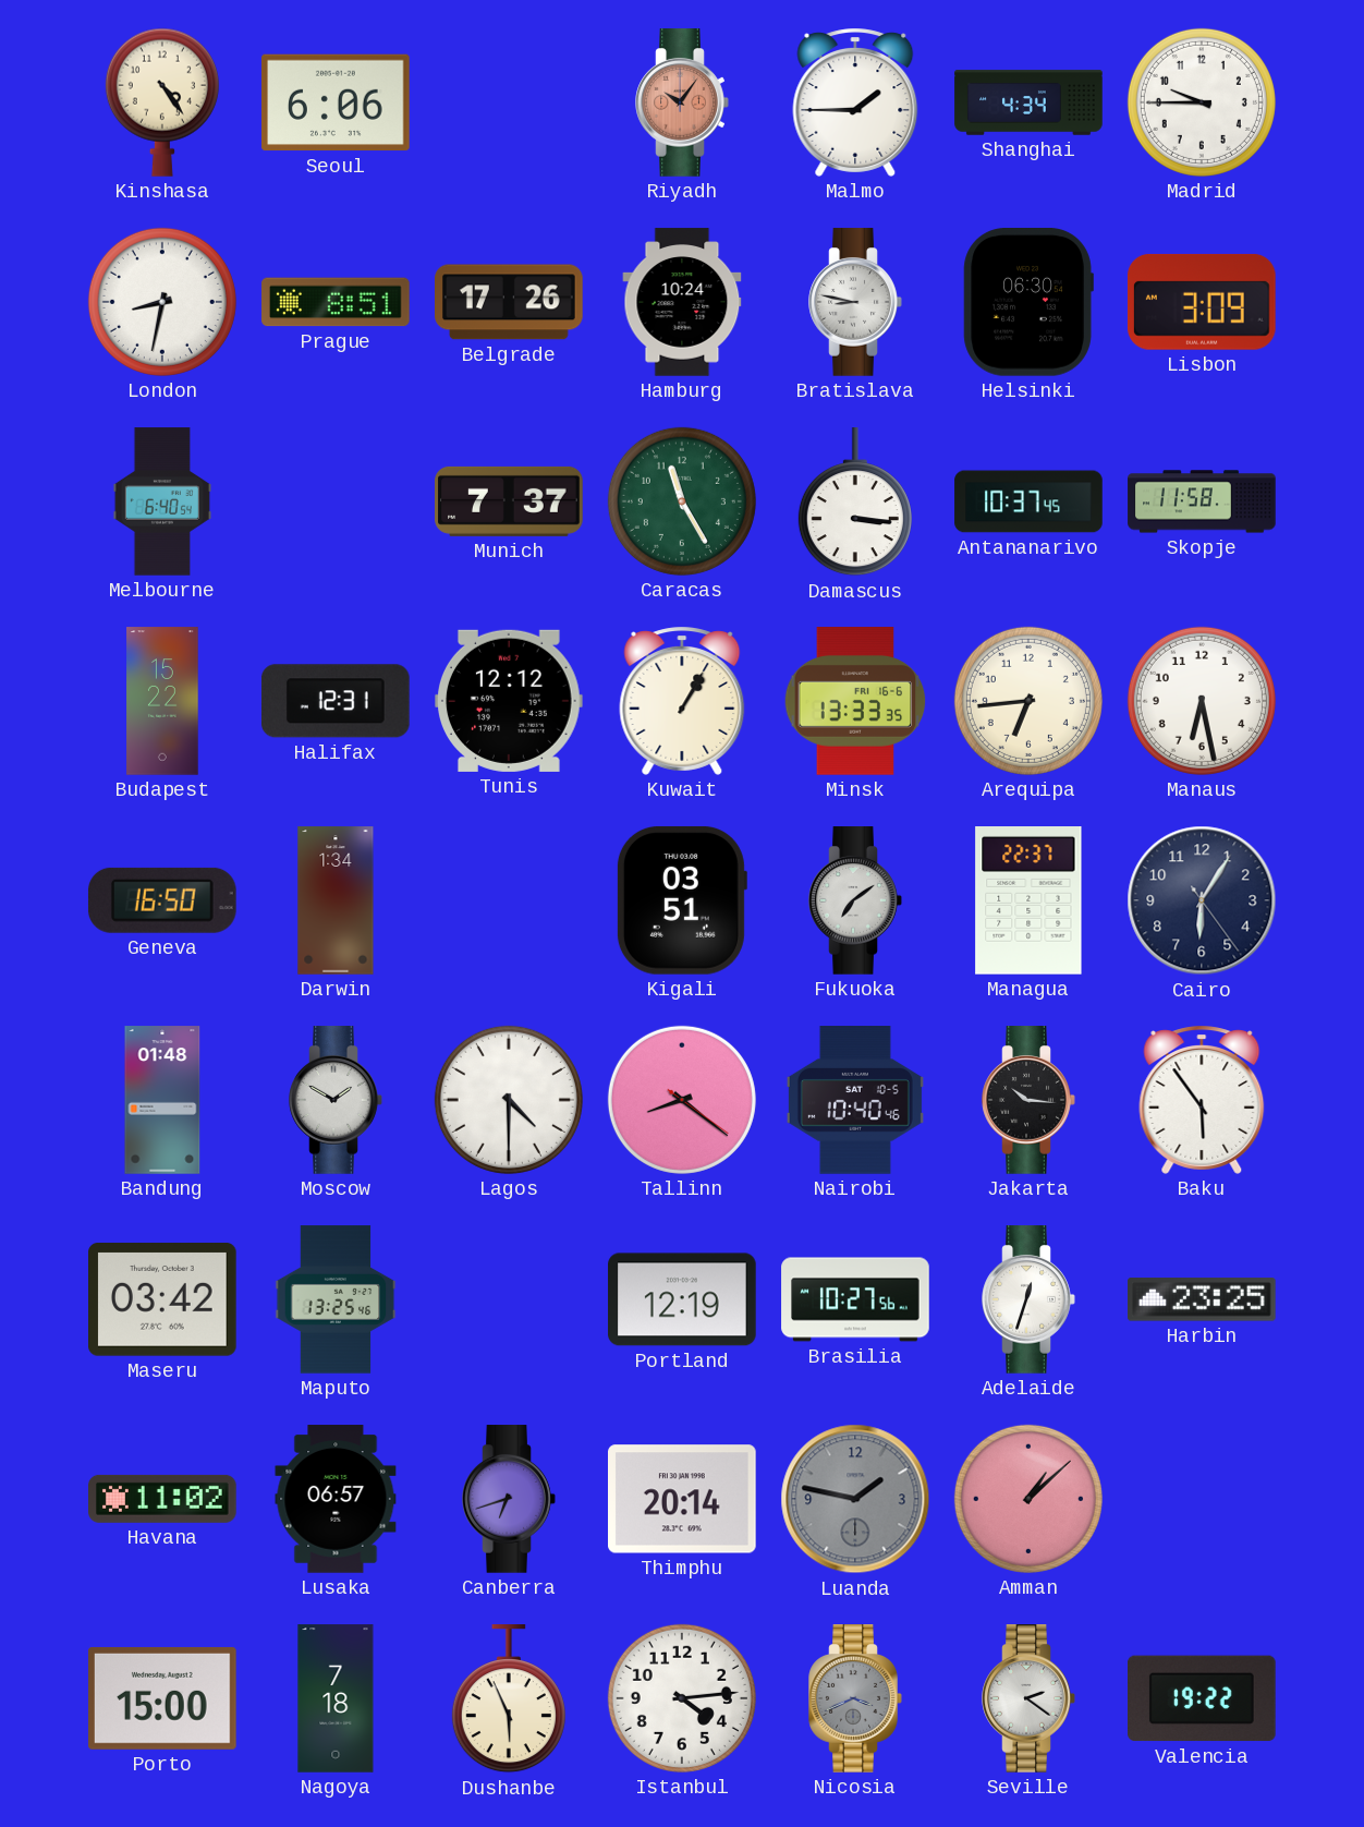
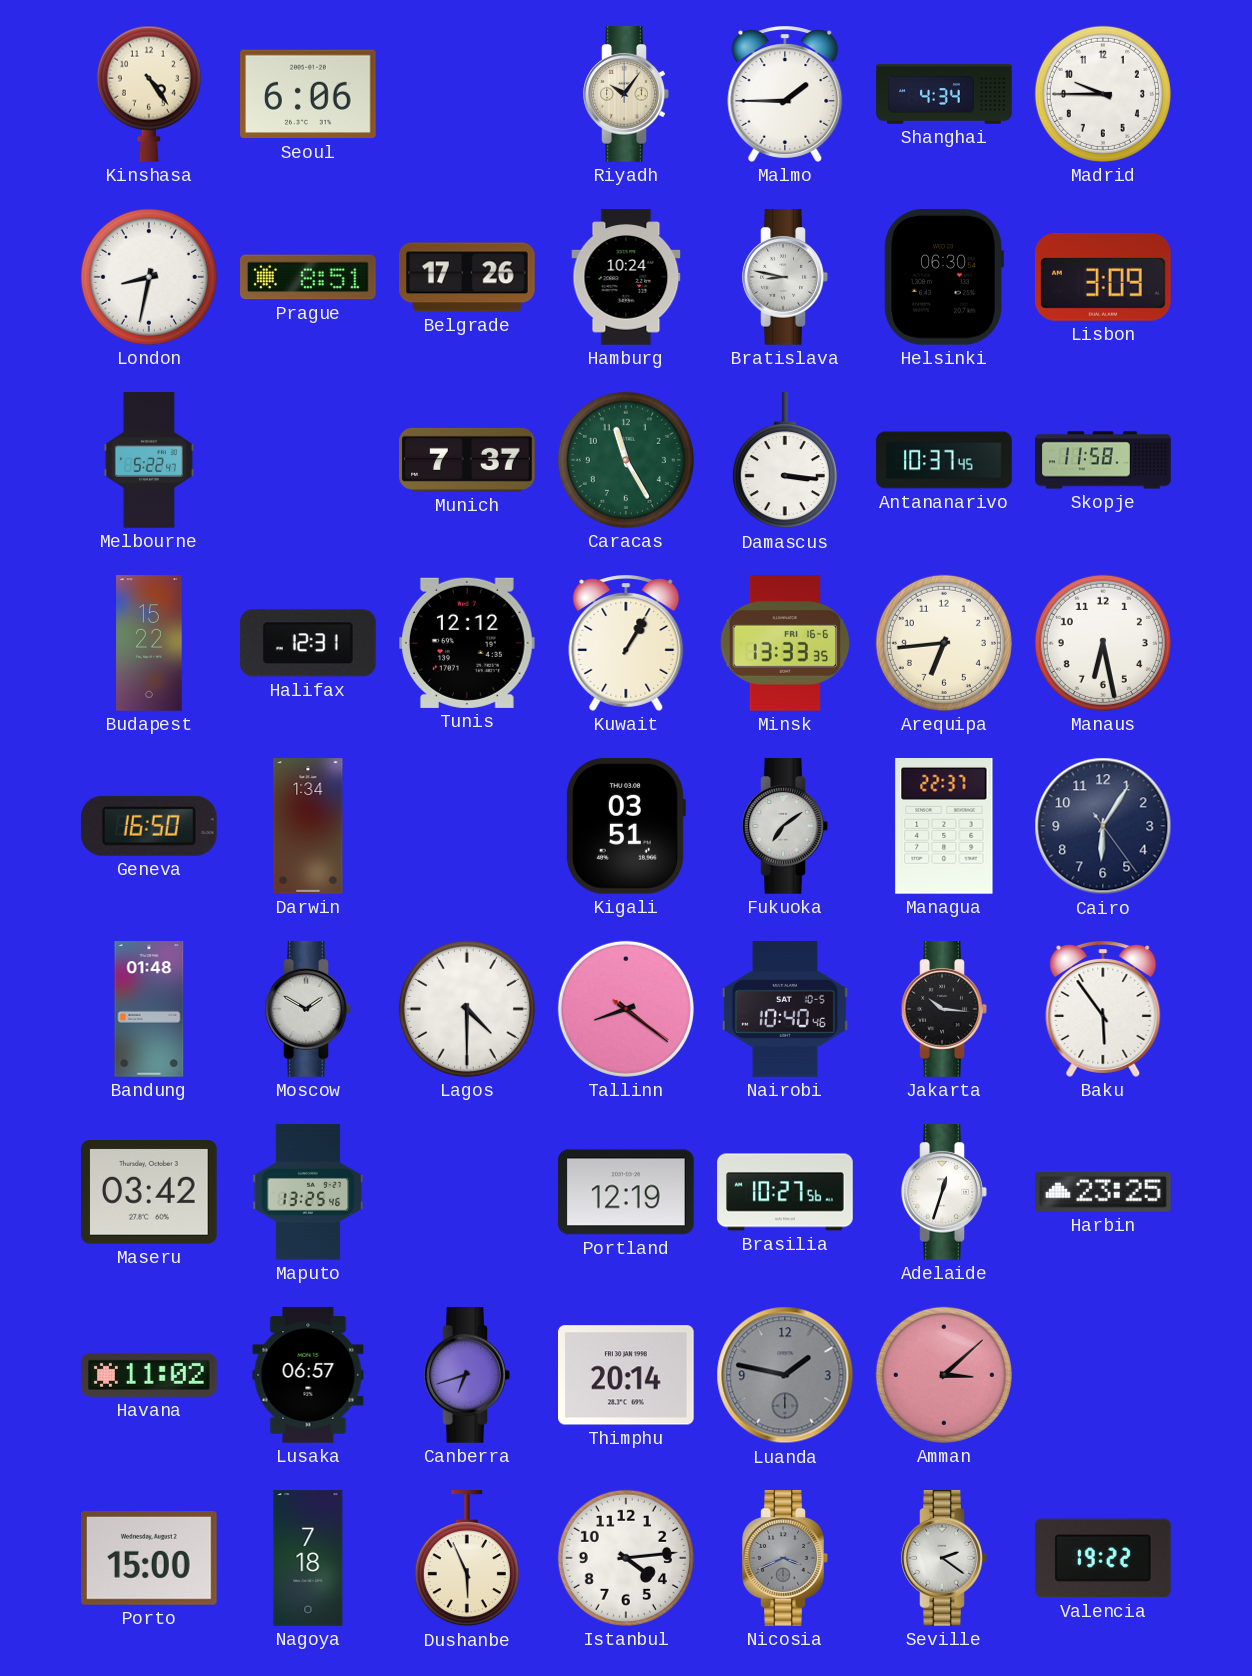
Riyadh dial: salmon -> cream
Melbourne: 6:40 -> 5:22
Amman: 1:08 -> 3:08
